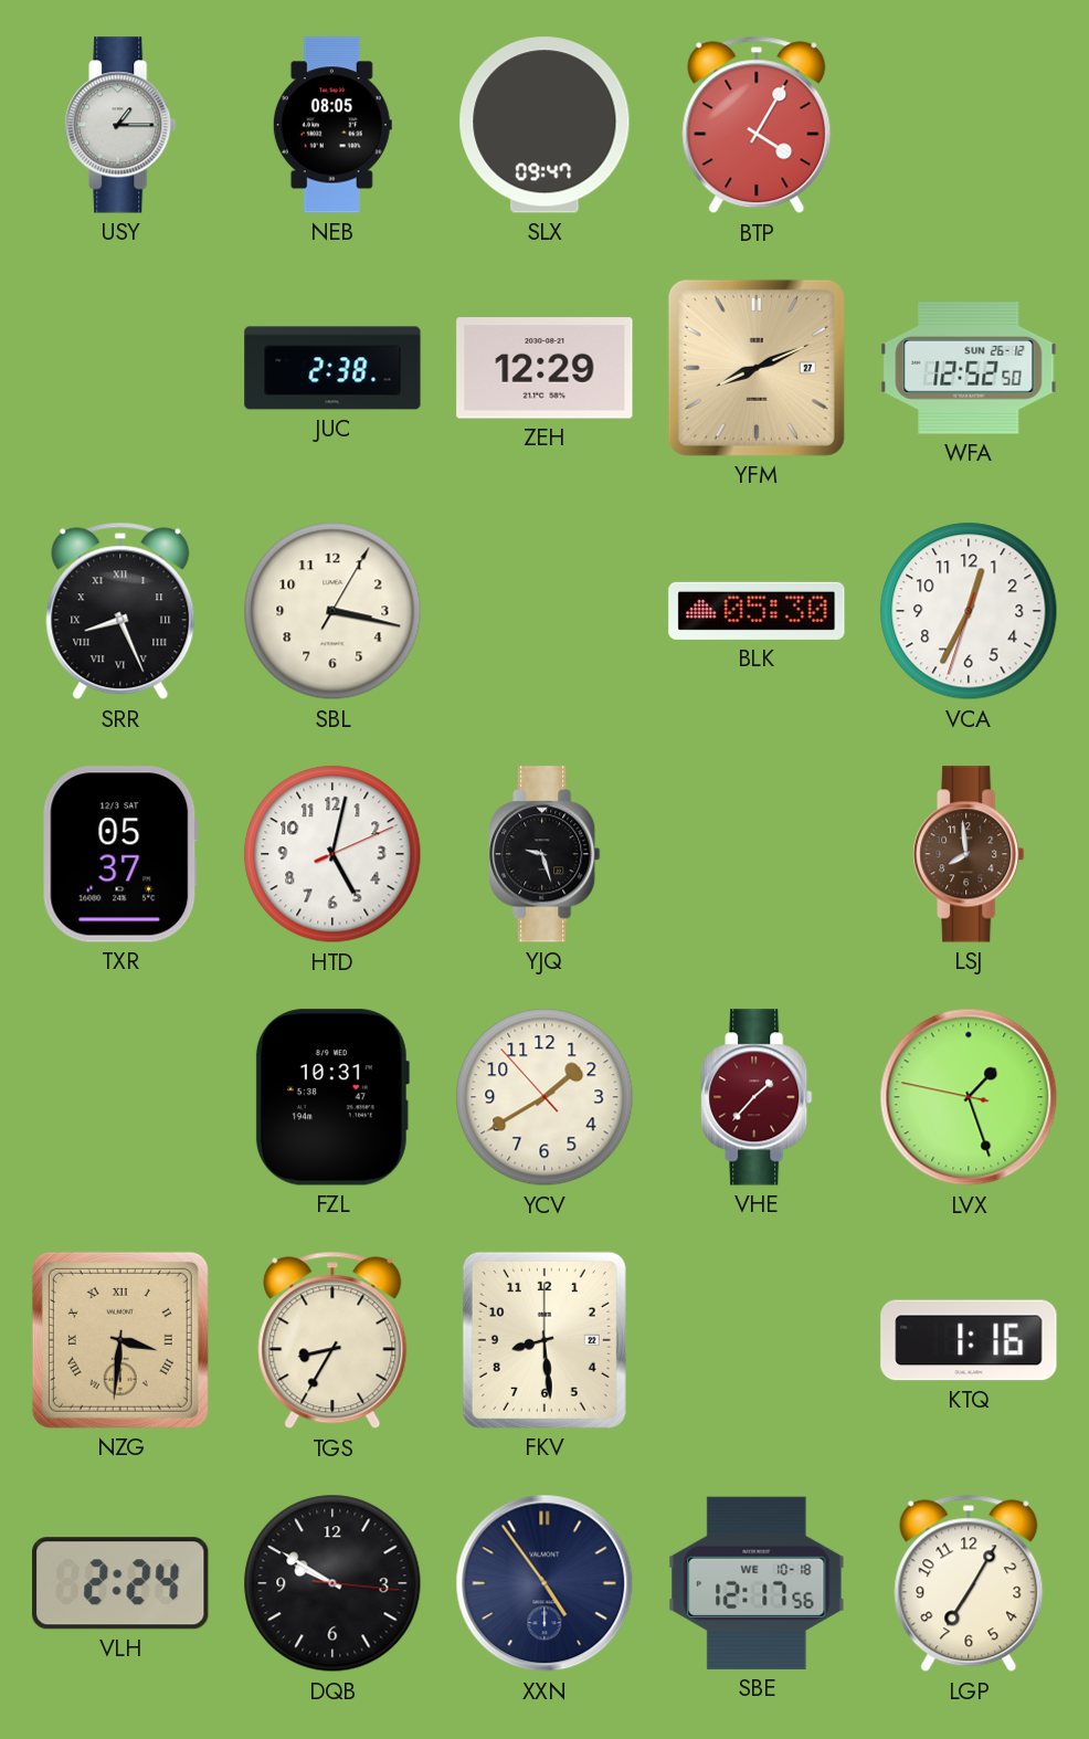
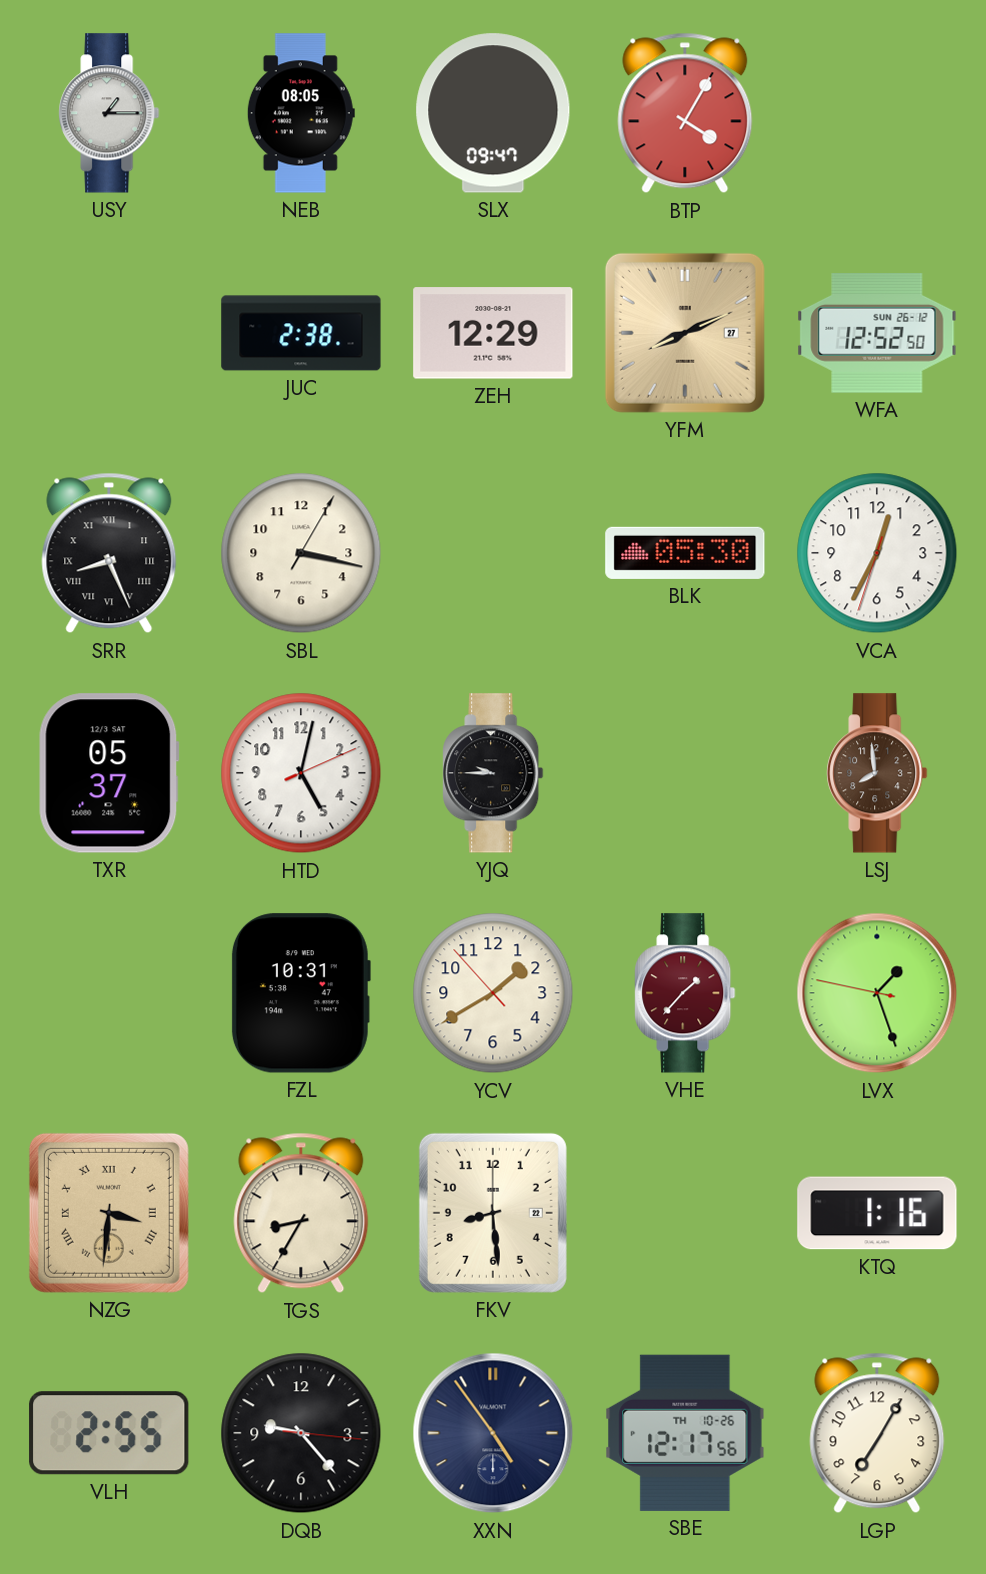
YJQ: 9:27 -> 9:45
VLH: 2:24 -> 2:55
DQB: 9:50 -> 9:23
SBE date: WE 10-18 -> TH 10-26
